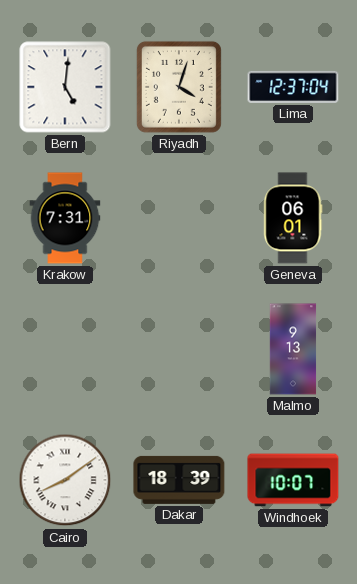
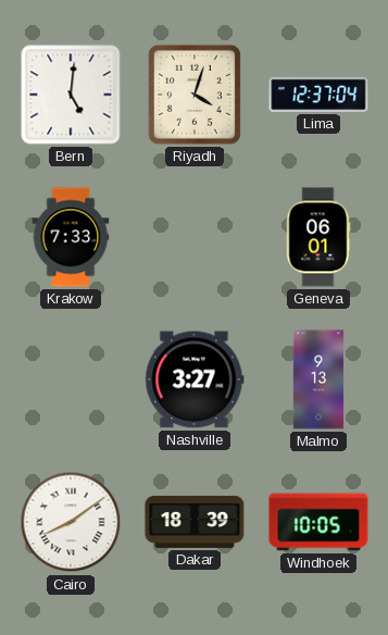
Krakow: 7:31 -> 7:33
Nashville: none -> 3:27
Windhoek: 10:07 -> 10:05
